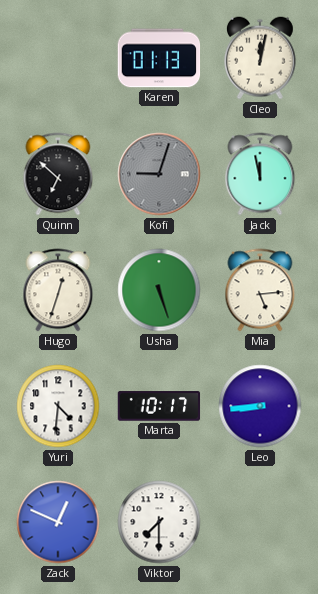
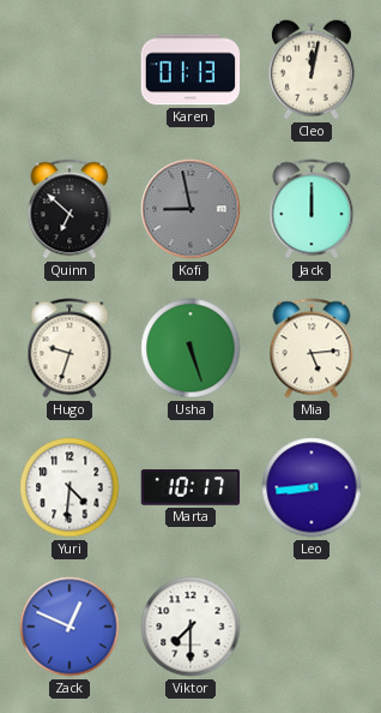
Kofi: 9:03 -> 8:58
Jack: 11:58 -> 12:00
Hugo: 12:33 -> 9:33
